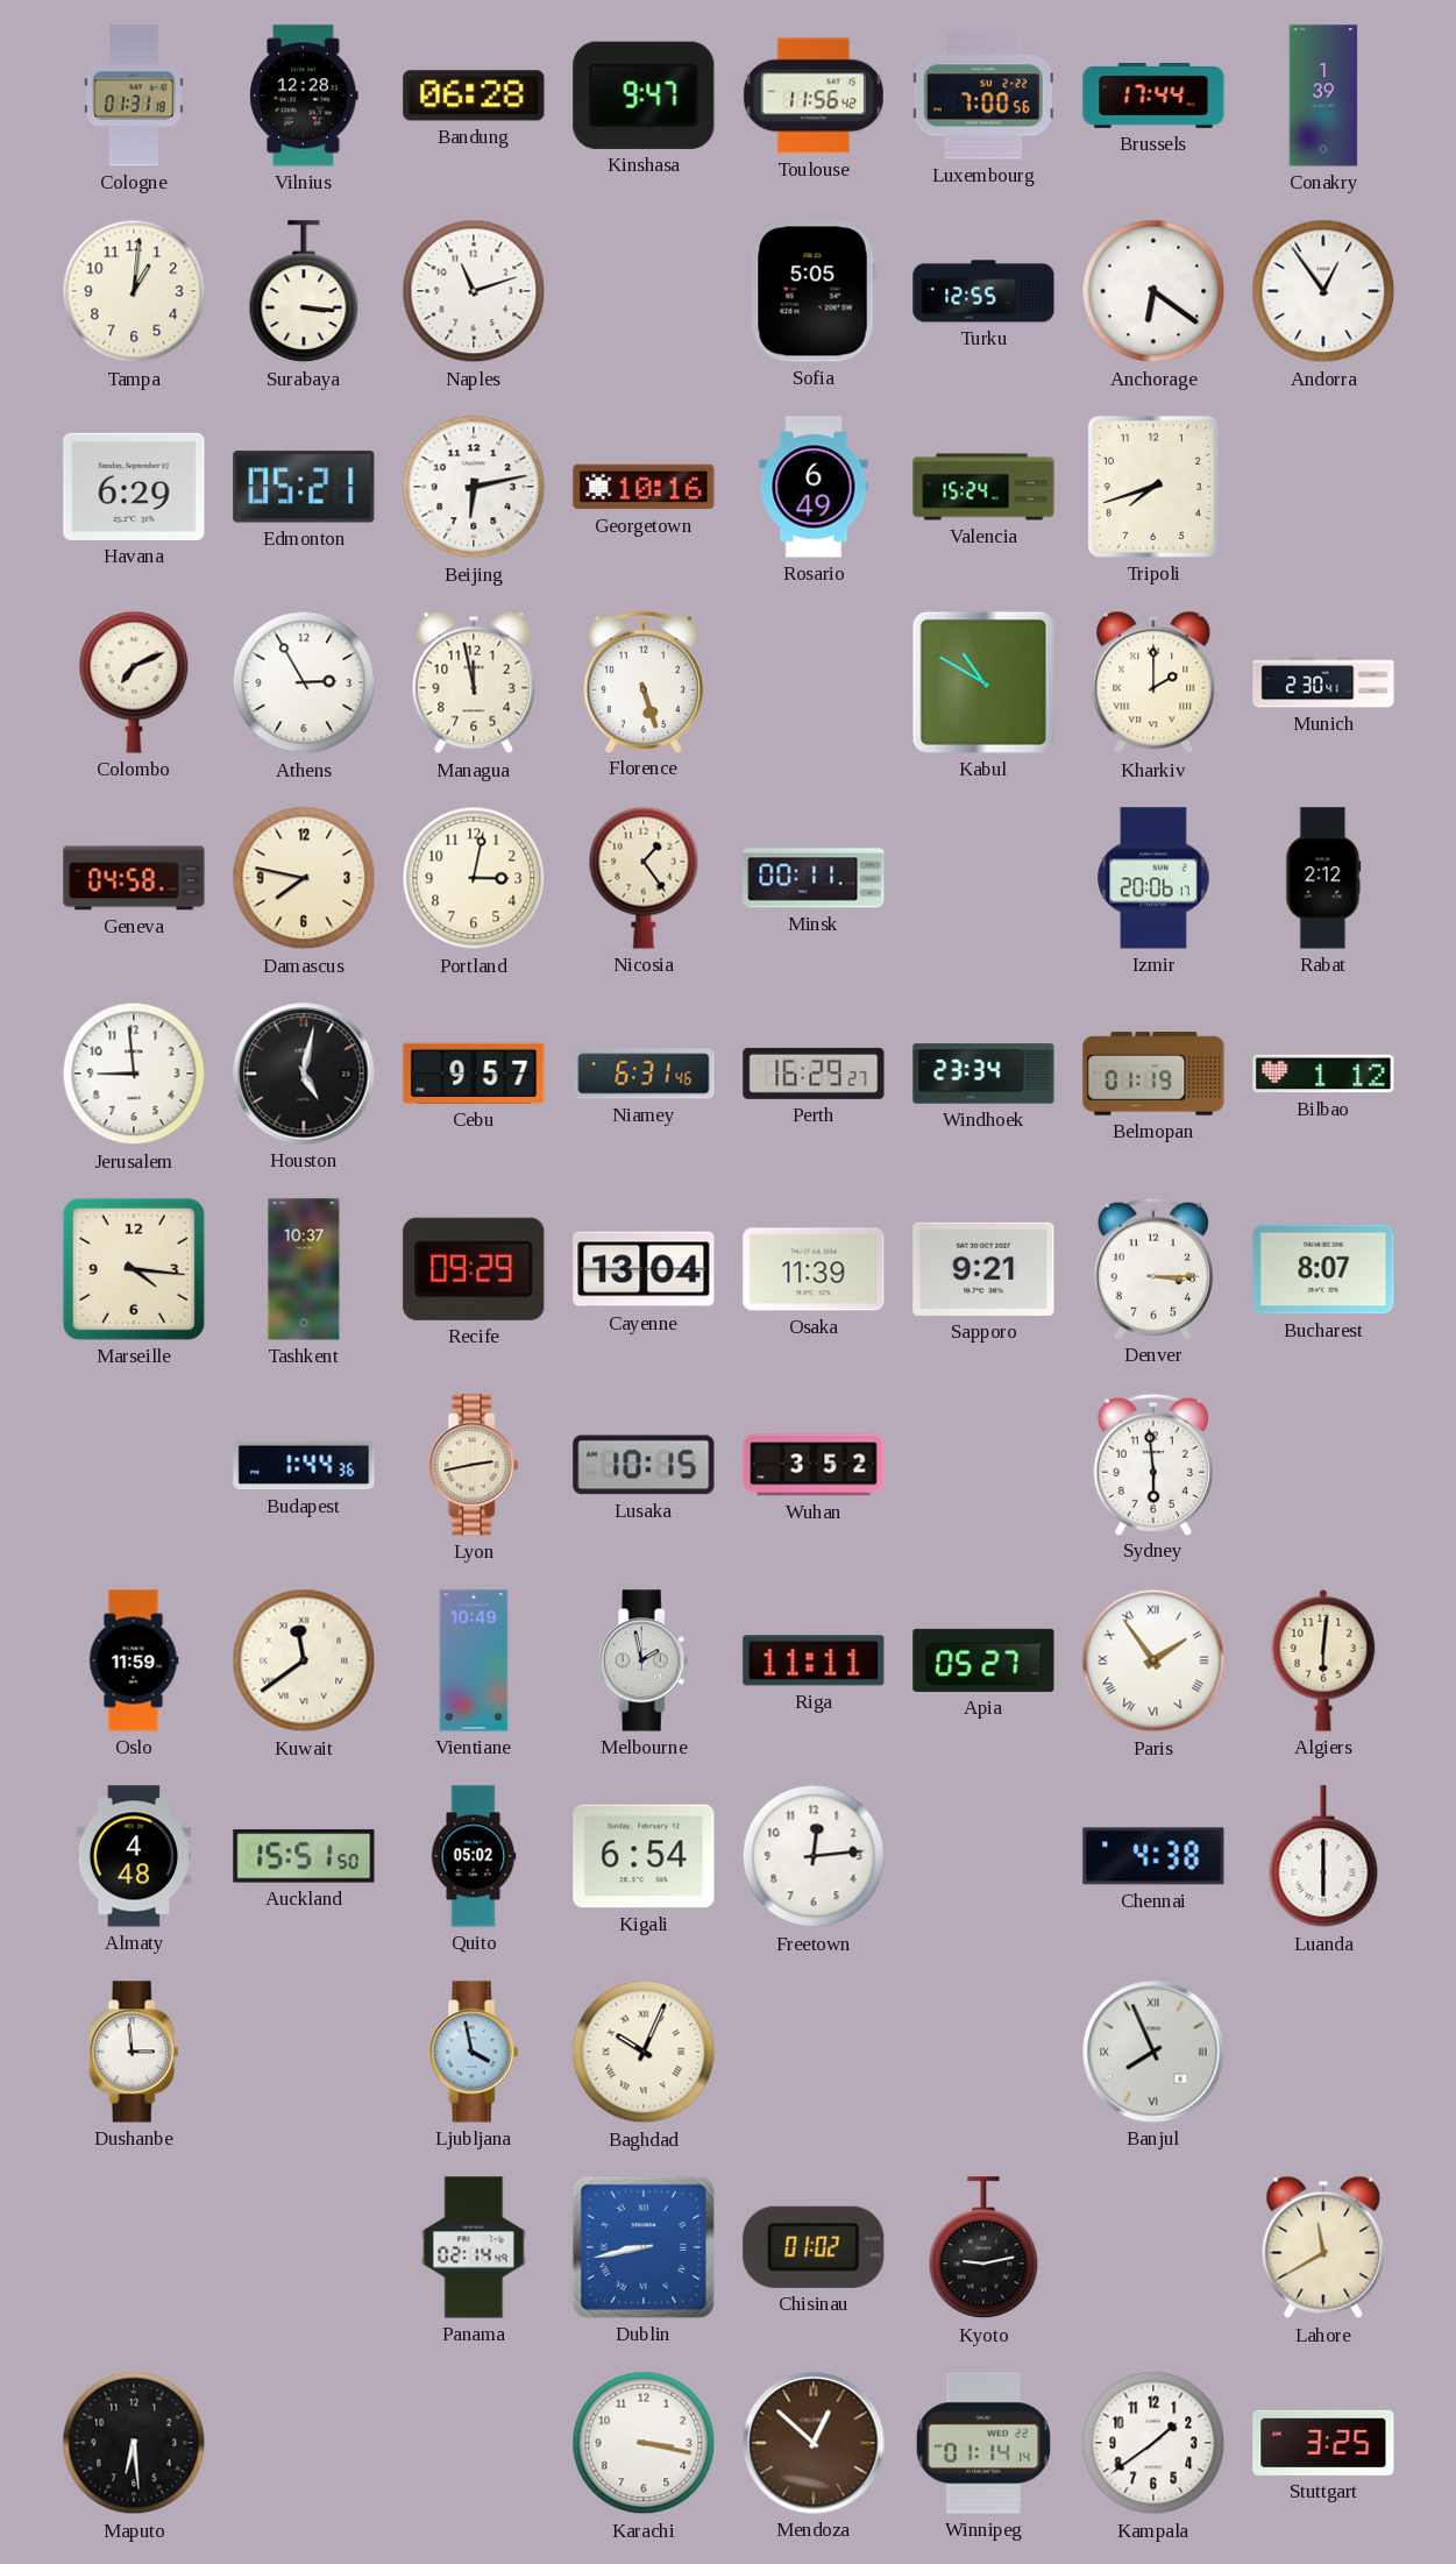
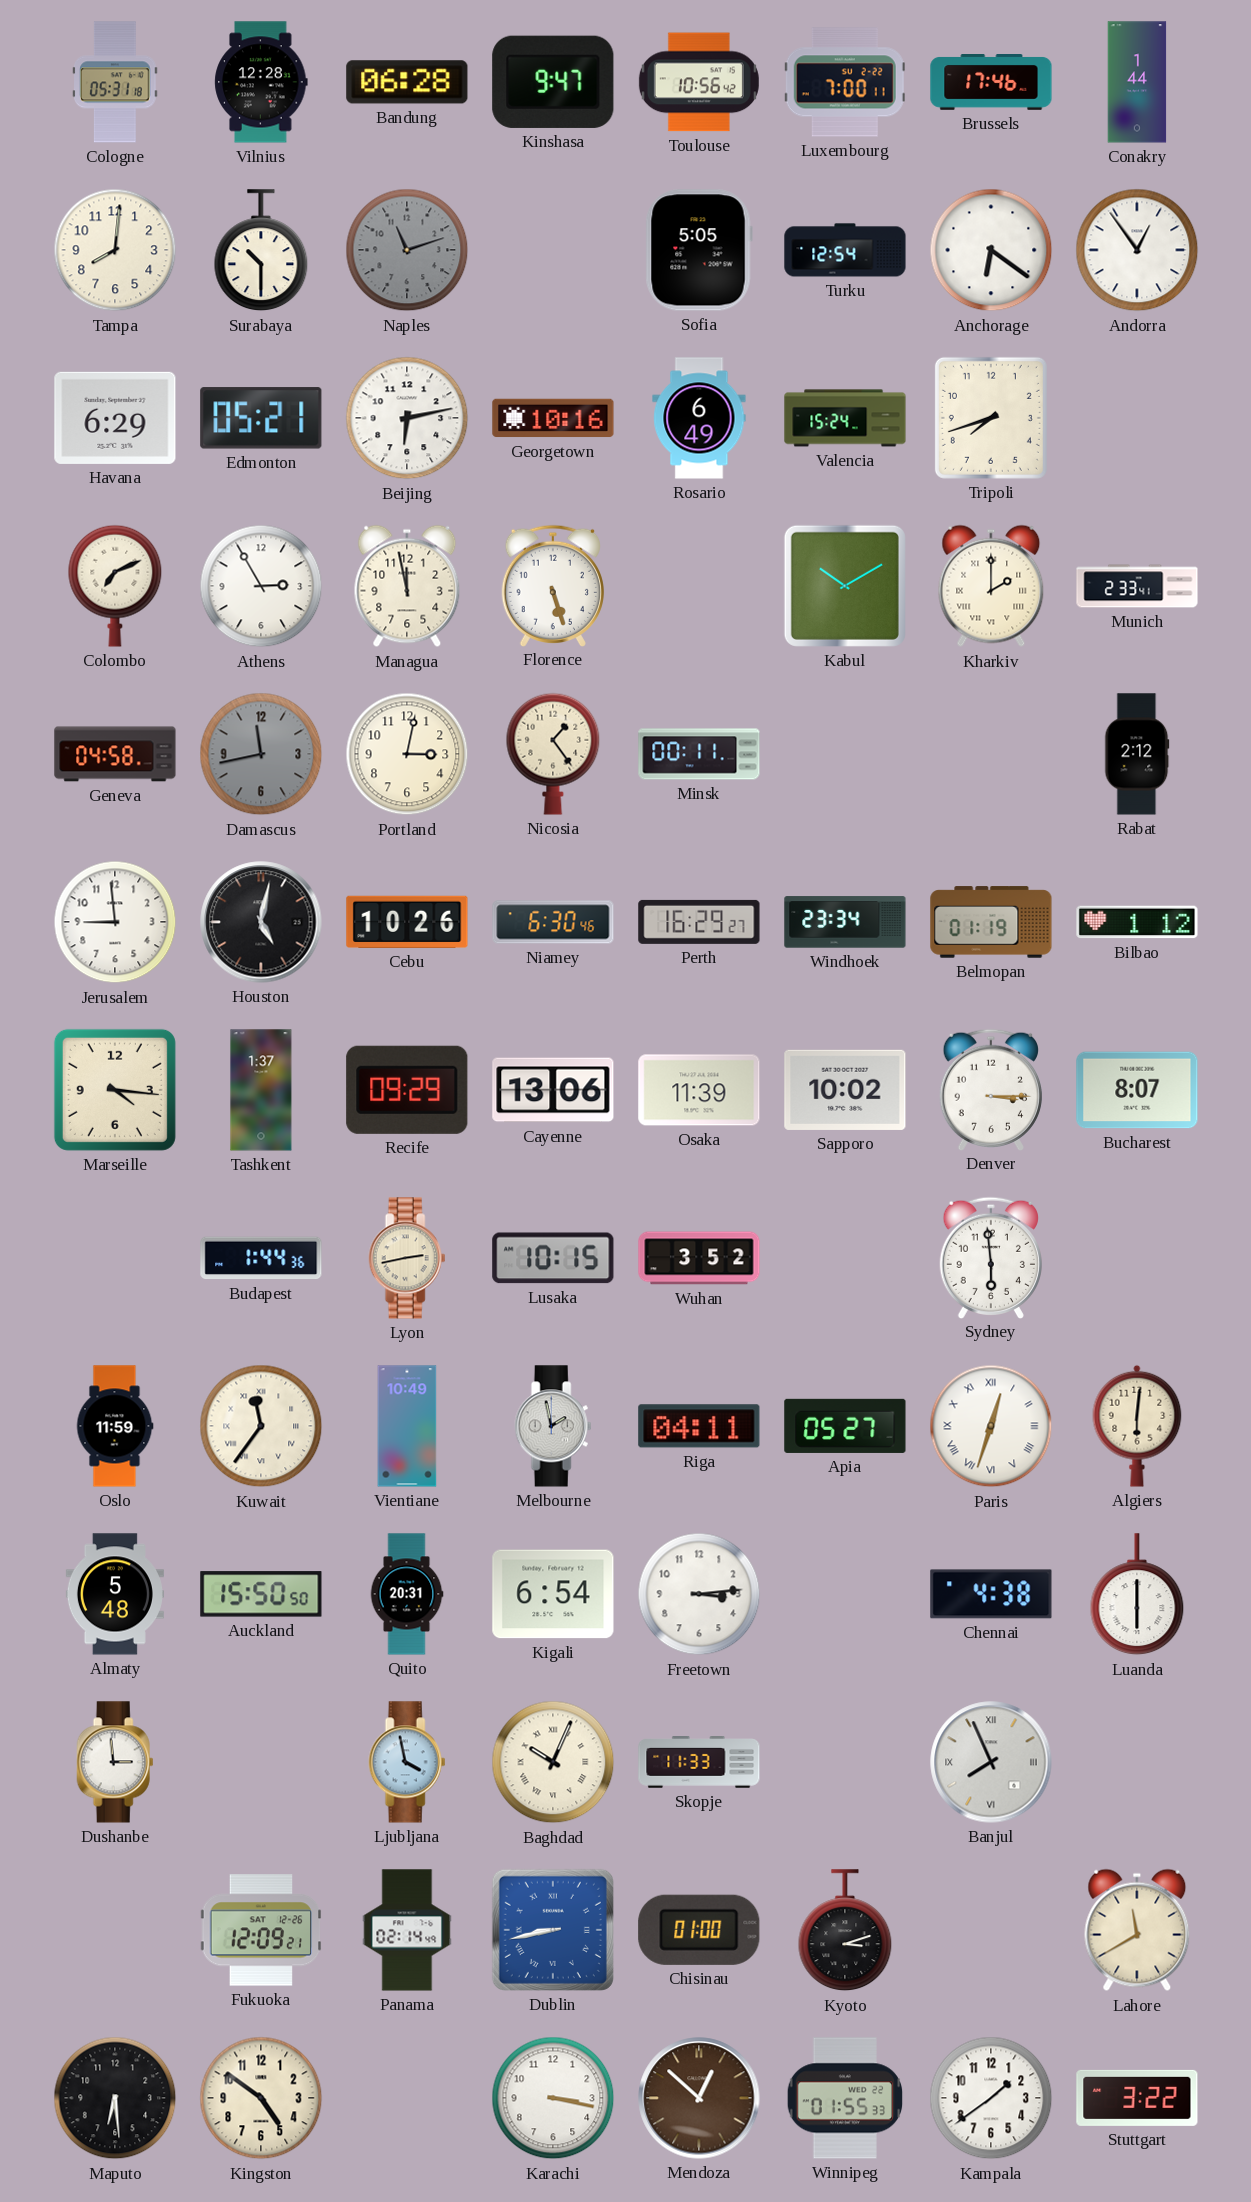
Cologne: 01:31 -> 05:31
Toulouse: 11:56 -> 10:56
Luxembourg: 7:00:56 -> 7:00:11
Brussels: 17:44 -> 17:46
Conakry: 1:39 -> 1:44
Tampa: 1:01 -> 8:01
Surabaya: 3:16 -> 10:30
Naples dial: white -> grey
Turku: 12:55 -> 12:54
Kabul: 10:50 -> 10:10
Munich: 2:30 -> 2:33
Damascus: 7:47 -> 11:43
Damascus dial: cream -> grey
Izmir: 20:06 -> none
Cebu: 9:57 -> 10:26
Niamey: 6:31 -> 6:30
Tashkent: 10:37 -> 1:37
Cayenne: 13:04 -> 13:06
Sapporo: 9:21 -> 10:02
Kuwait: 11:39 -> 11:36
Riga: 11:11 -> 04:11
Paris: 1:54 -> 12:33
Almaty: 4:48 -> 5:48
Auckland: 15:51 -> 15:50
Quito: 05:02 -> 20:31
Freetown: 12:14 -> 3:14
Skopje: none -> 11:33
Fukuoka: none -> 12:09
Chisinau: 01:02 -> 01:00
Kyoto: 9:13 -> 3:12
Kingston: none -> 4:51
Winnipeg: 01:14 -> 01:55
Stuttgart: 3:25 -> 3:22
